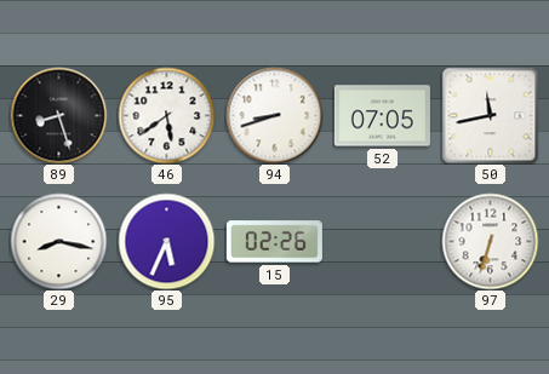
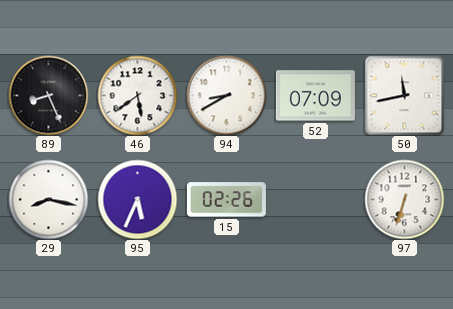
89: 8:27 -> 8:26
94: 8:42 -> 8:40
52: 07:05 -> 07:09
